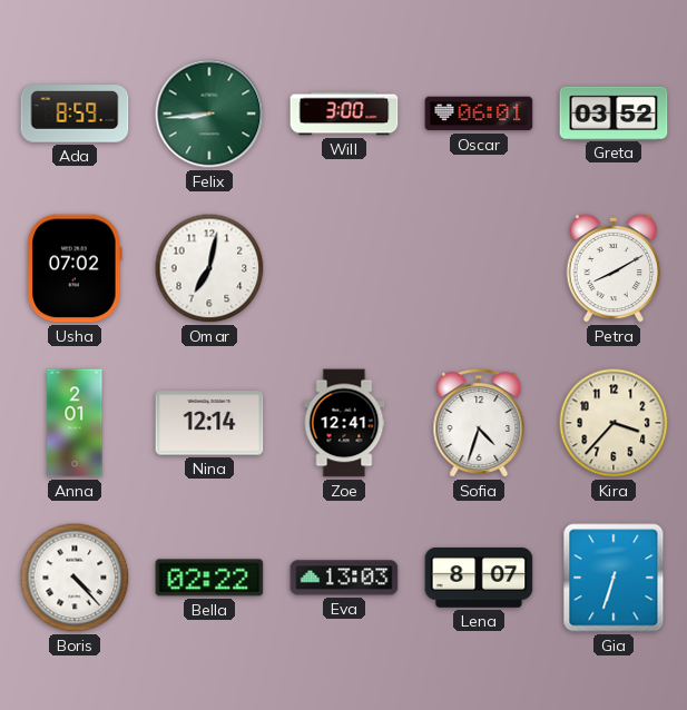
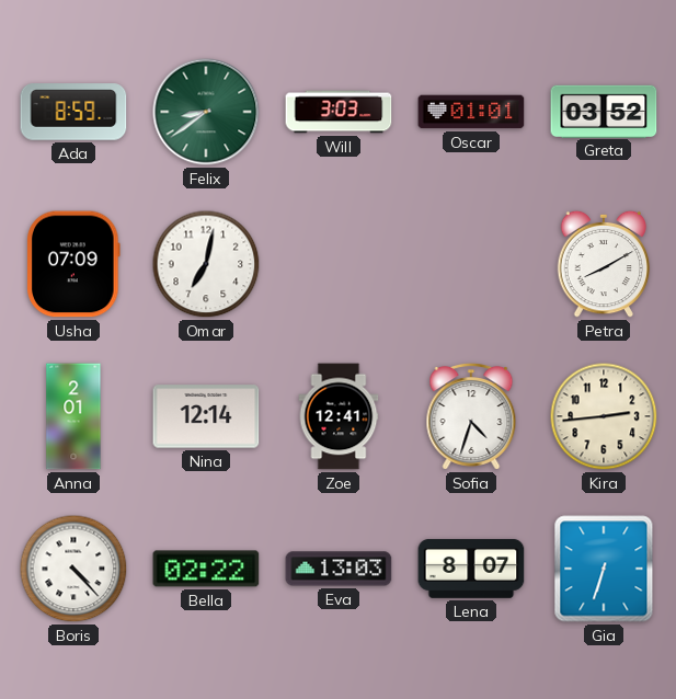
Felix: 8:44 -> 8:39
Will: 3:00 -> 3:03
Oscar: 06:01 -> 01:01
Usha: 07:02 -> 07:09
Kira: 3:37 -> 2:44
